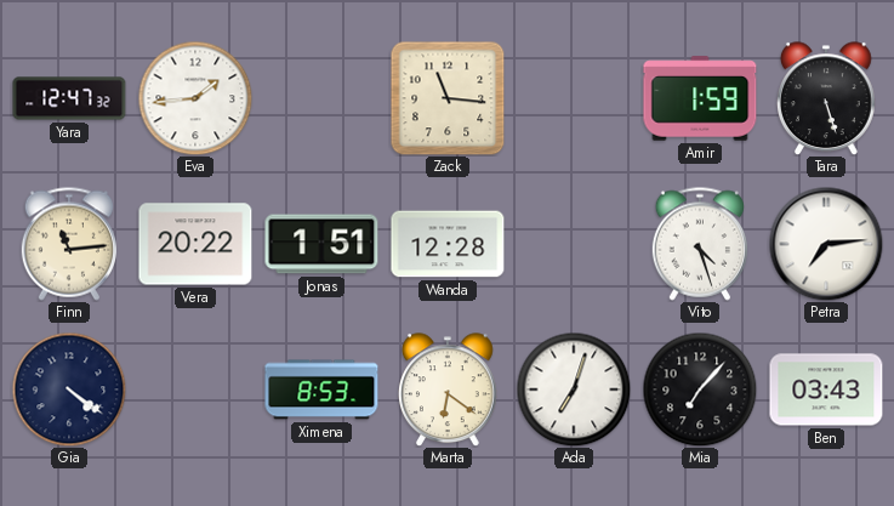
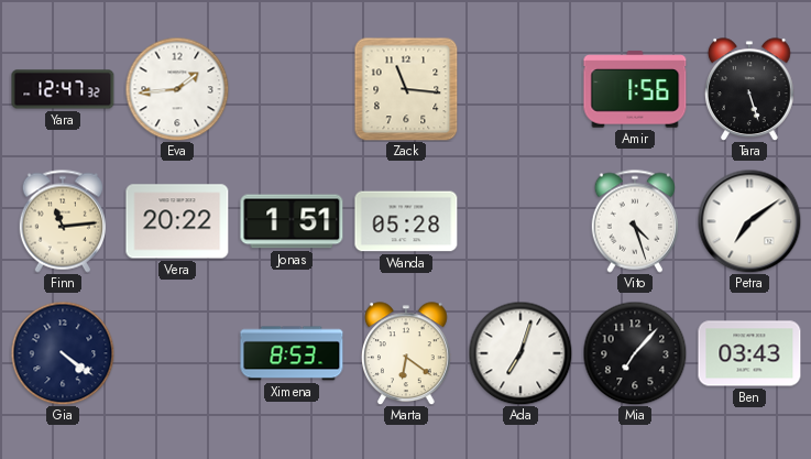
Amir: 1:59 -> 1:56
Wanda: 12:28 -> 05:28
Petra: 7:14 -> 7:09
